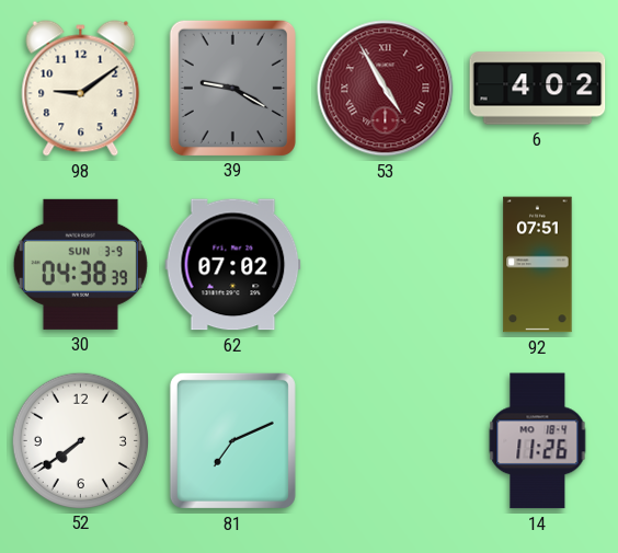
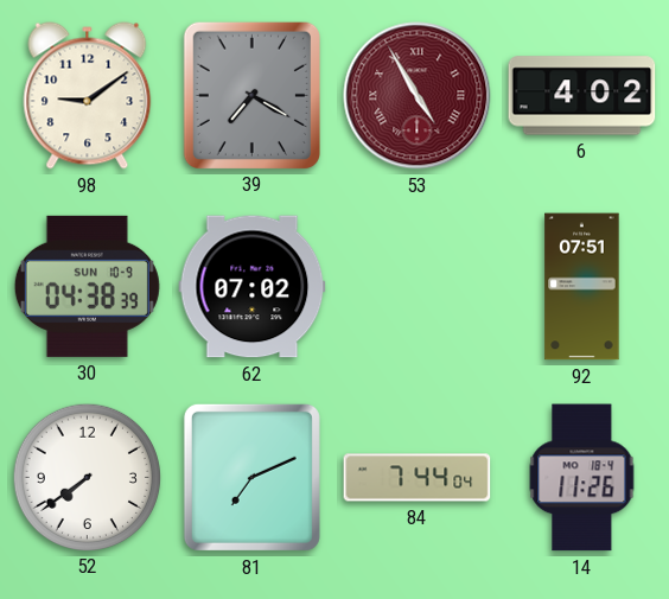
39: 9:20 -> 7:20
30 date: SUN 3-9 -> SUN 10-9
84: none -> 7:44
